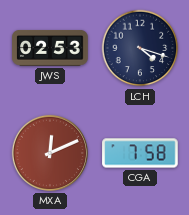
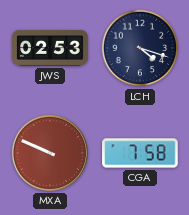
MXA: 12:11 -> 9:49
